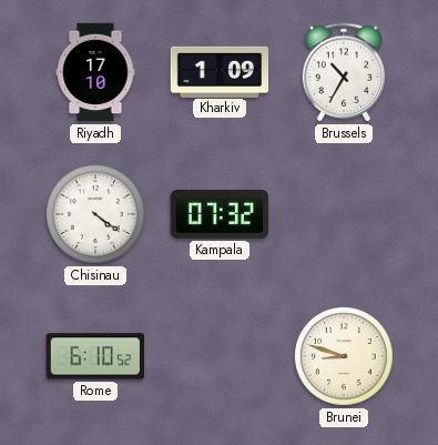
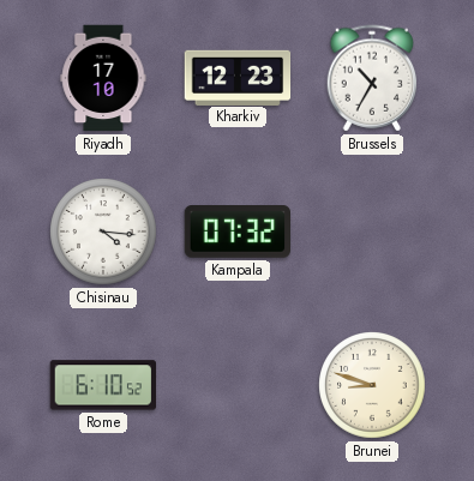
Kharkiv: 1:09 -> 12:23
Chisinau: 4:21 -> 4:16
